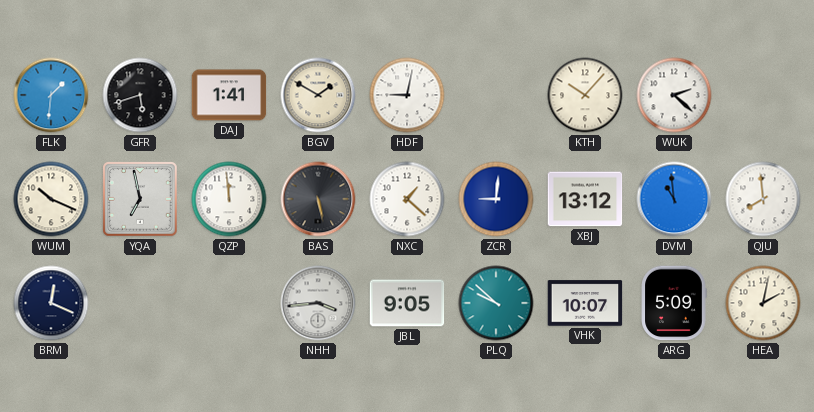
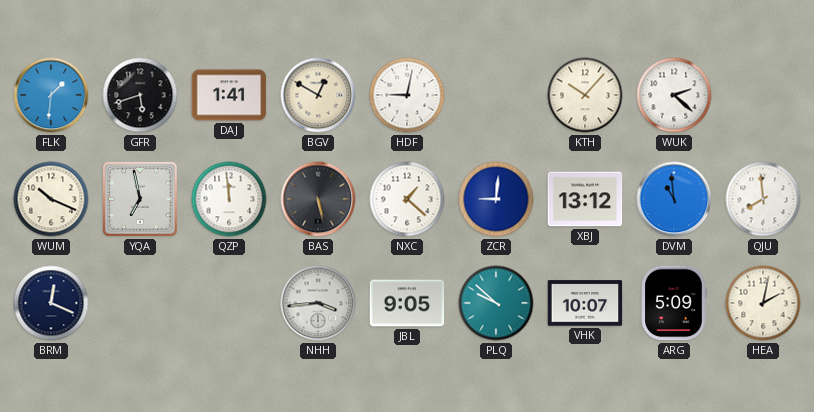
BGV: 1:50 -> 12:50
